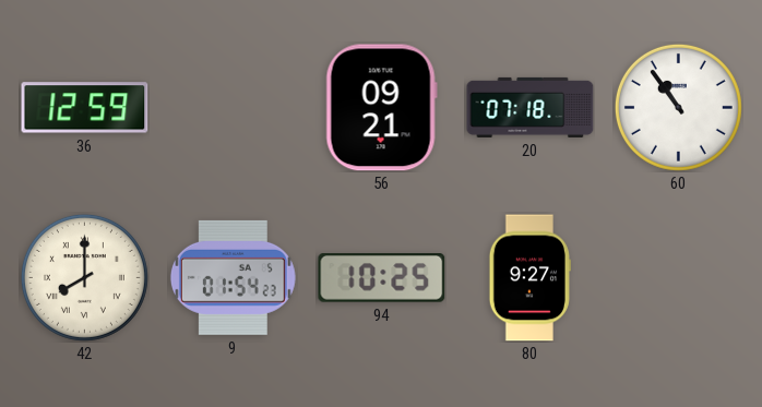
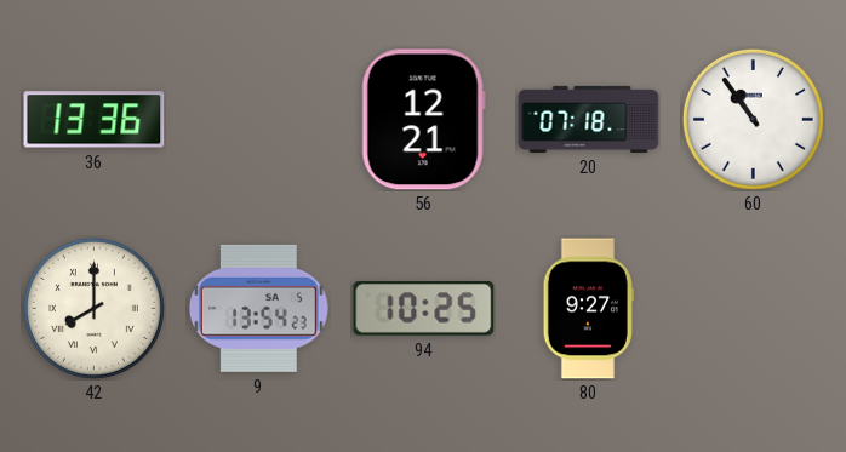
36: 12:59 -> 13:36
56: 09:21 -> 12:21
9: 01:54 -> 13:54
